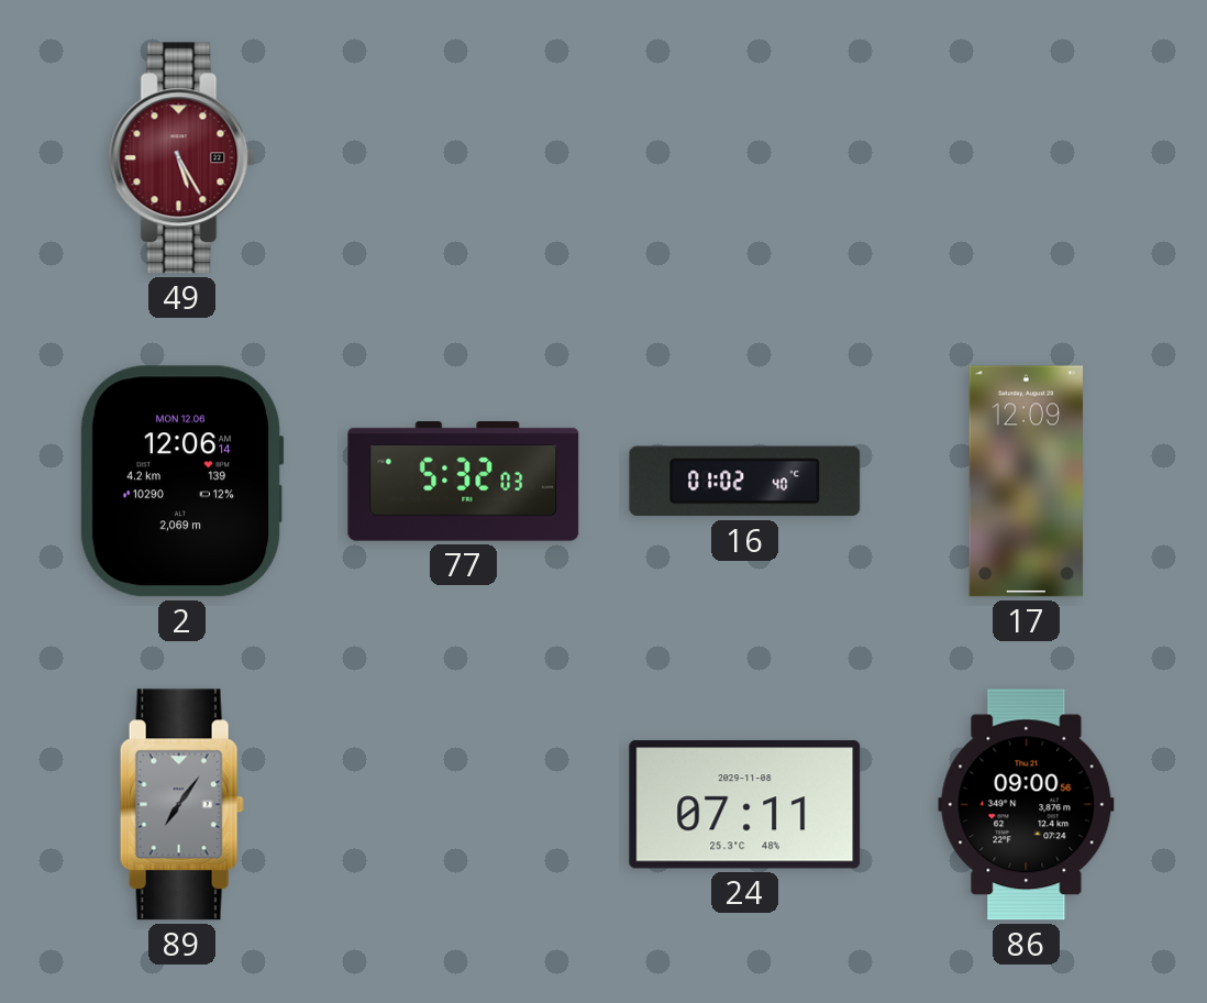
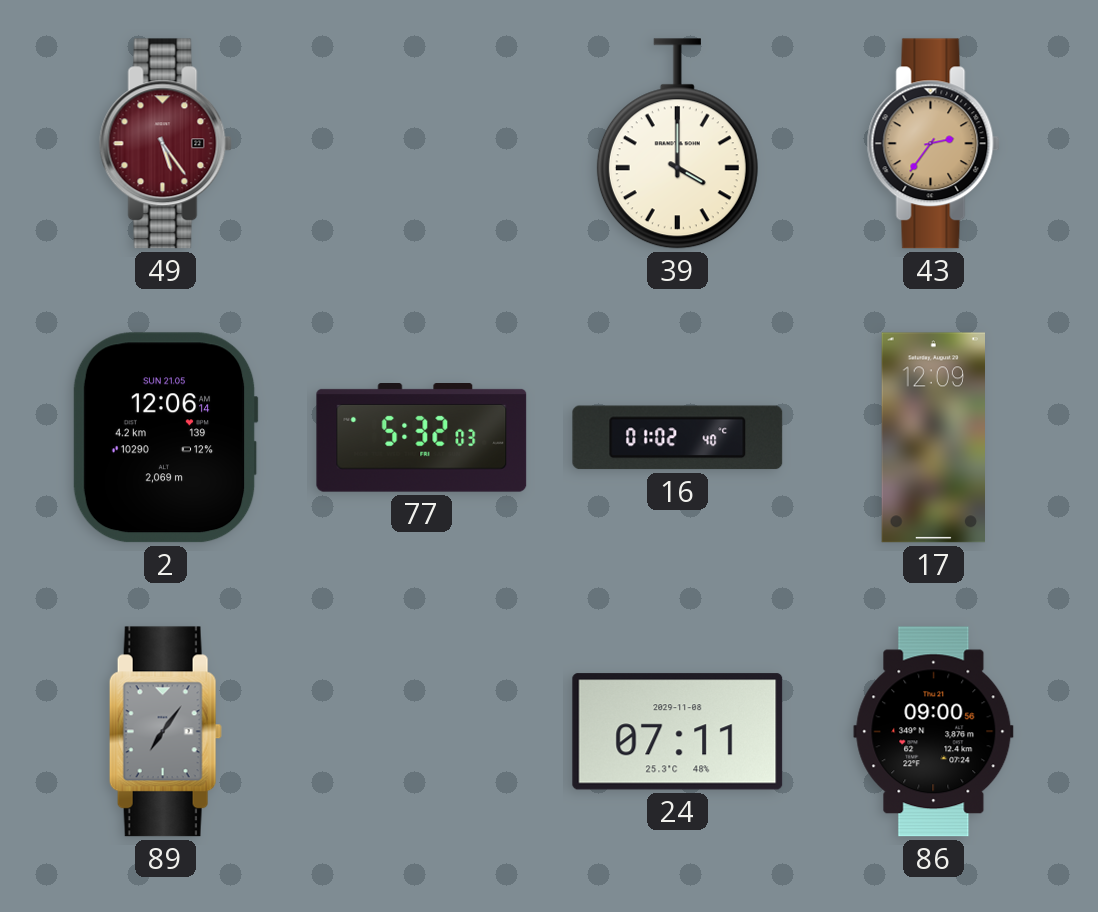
49: 5:25 -> 5:24
39: none -> 4:00
43: none -> 2:36
2 date: MON 12.06 -> SUN 21.05
